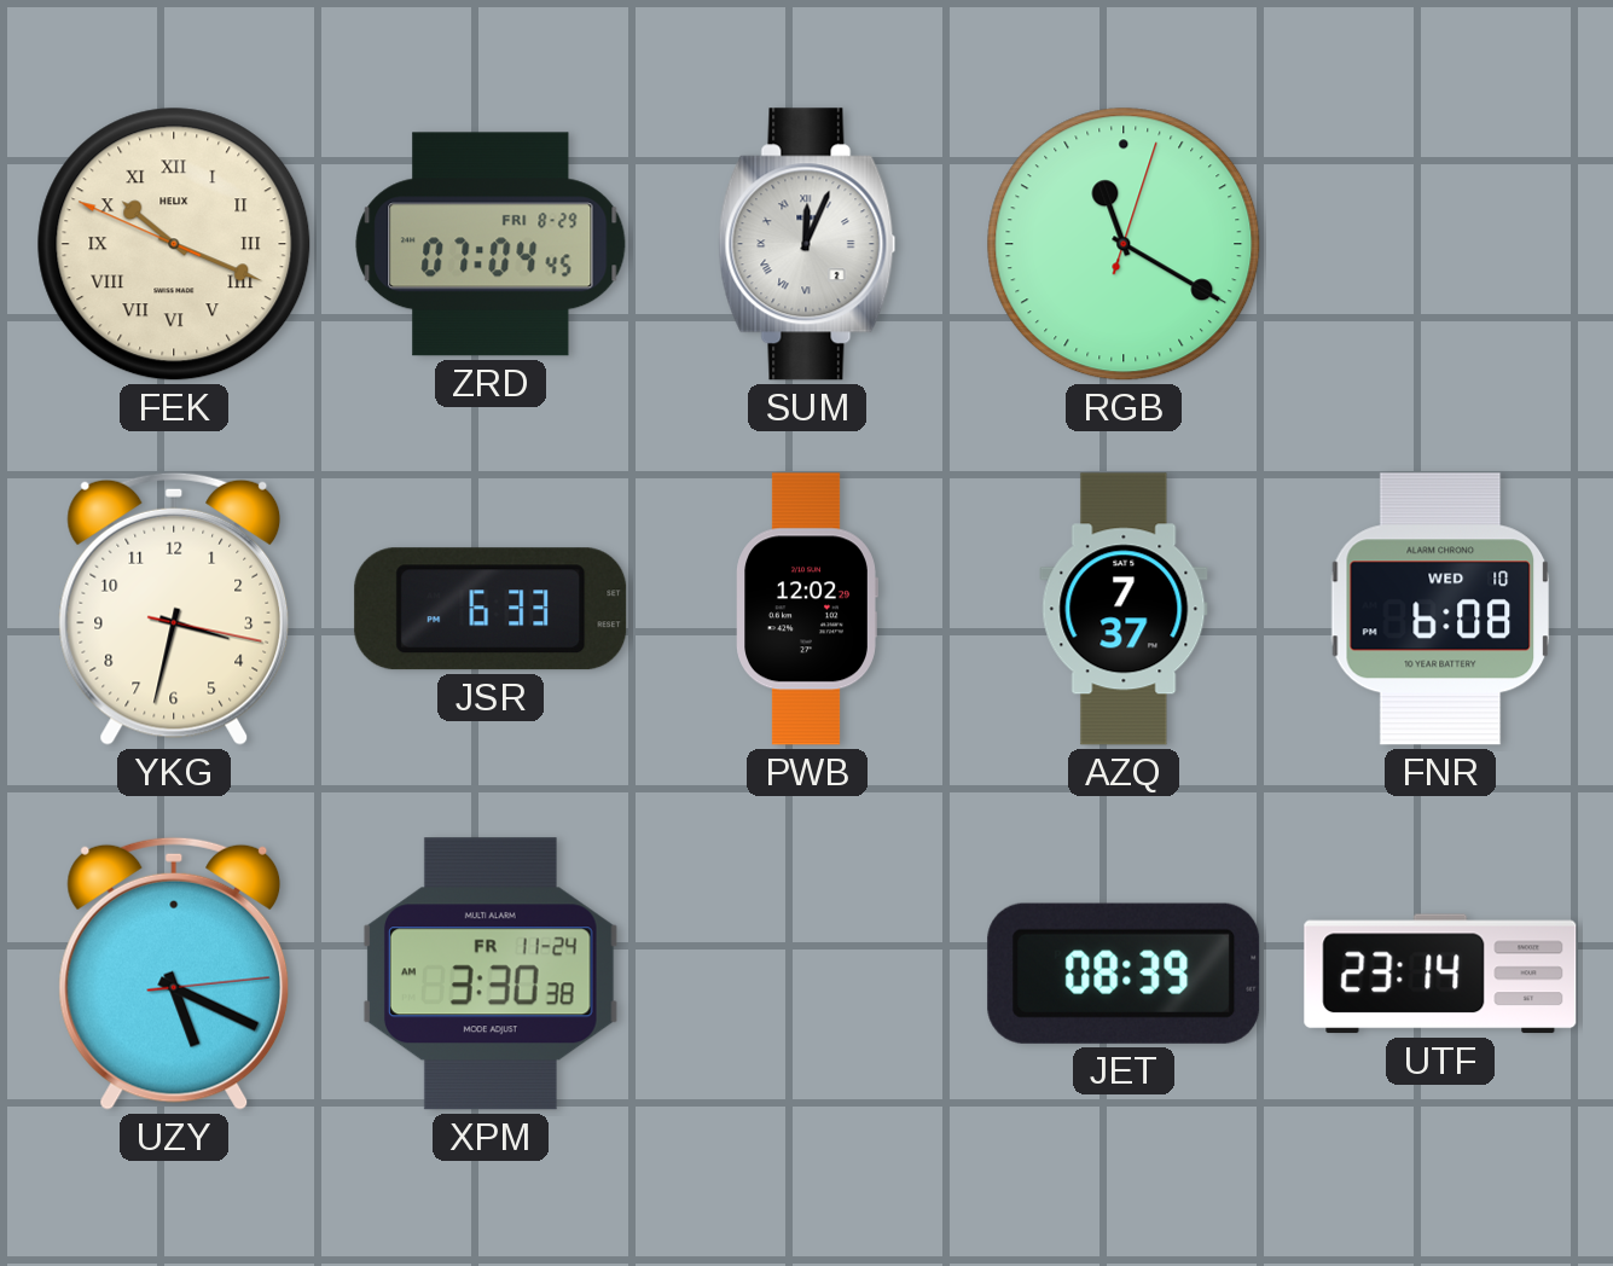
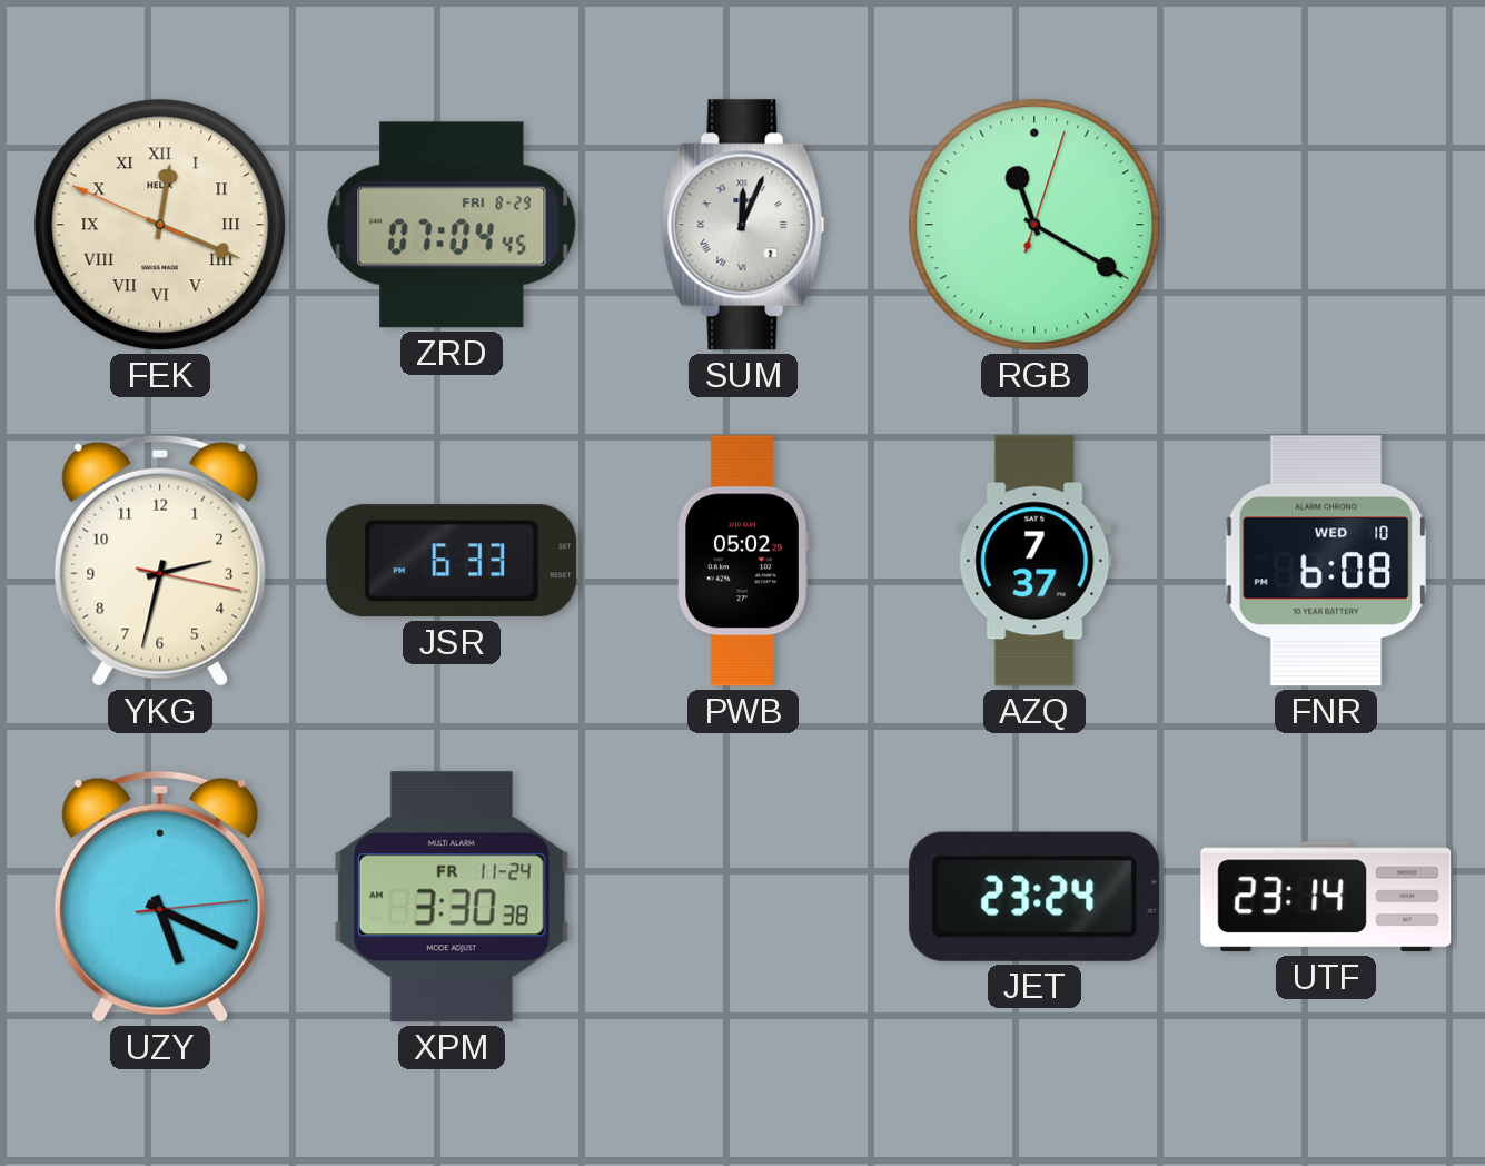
FEK: 10:18 -> 12:18
YKG: 3:32 -> 2:32
PWB: 12:02 -> 05:02
JET: 08:39 -> 23:24
